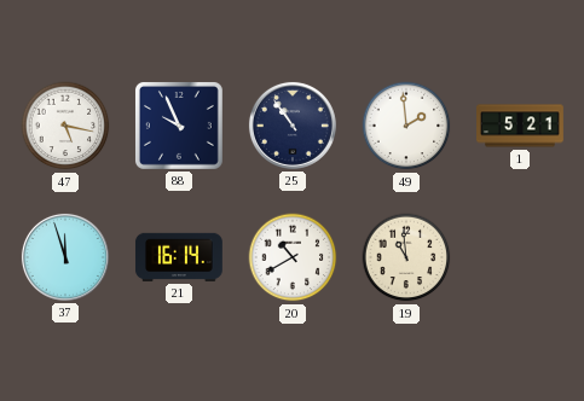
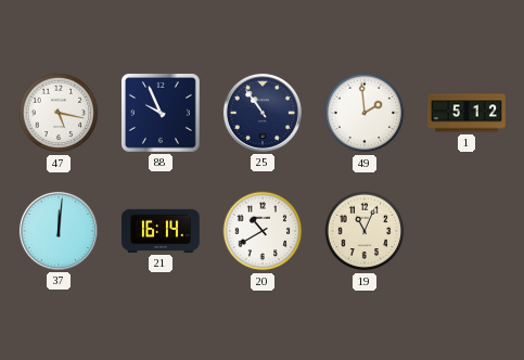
1: 5:21 -> 5:12
37: 11:57 -> 12:01
19: 10:59 -> 11:04
